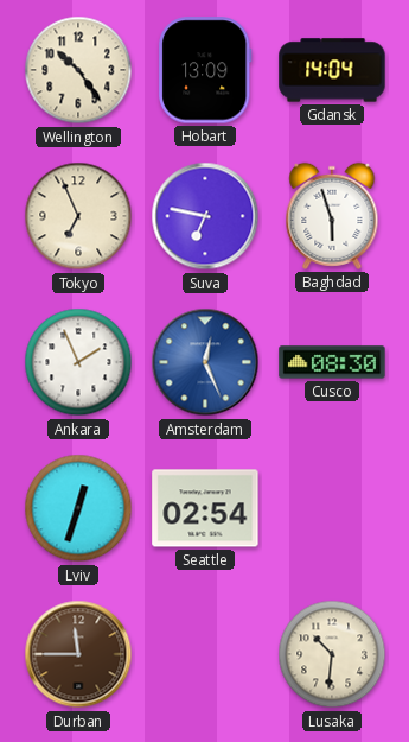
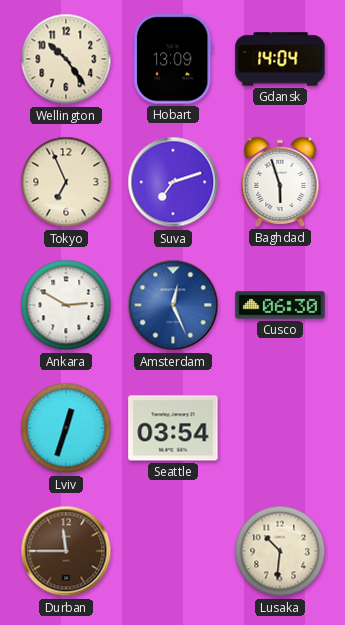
Suva: 6:47 -> 7:12
Ankara: 1:56 -> 2:50
Cusco: 08:30 -> 06:30
Seattle: 02:54 -> 03:54
